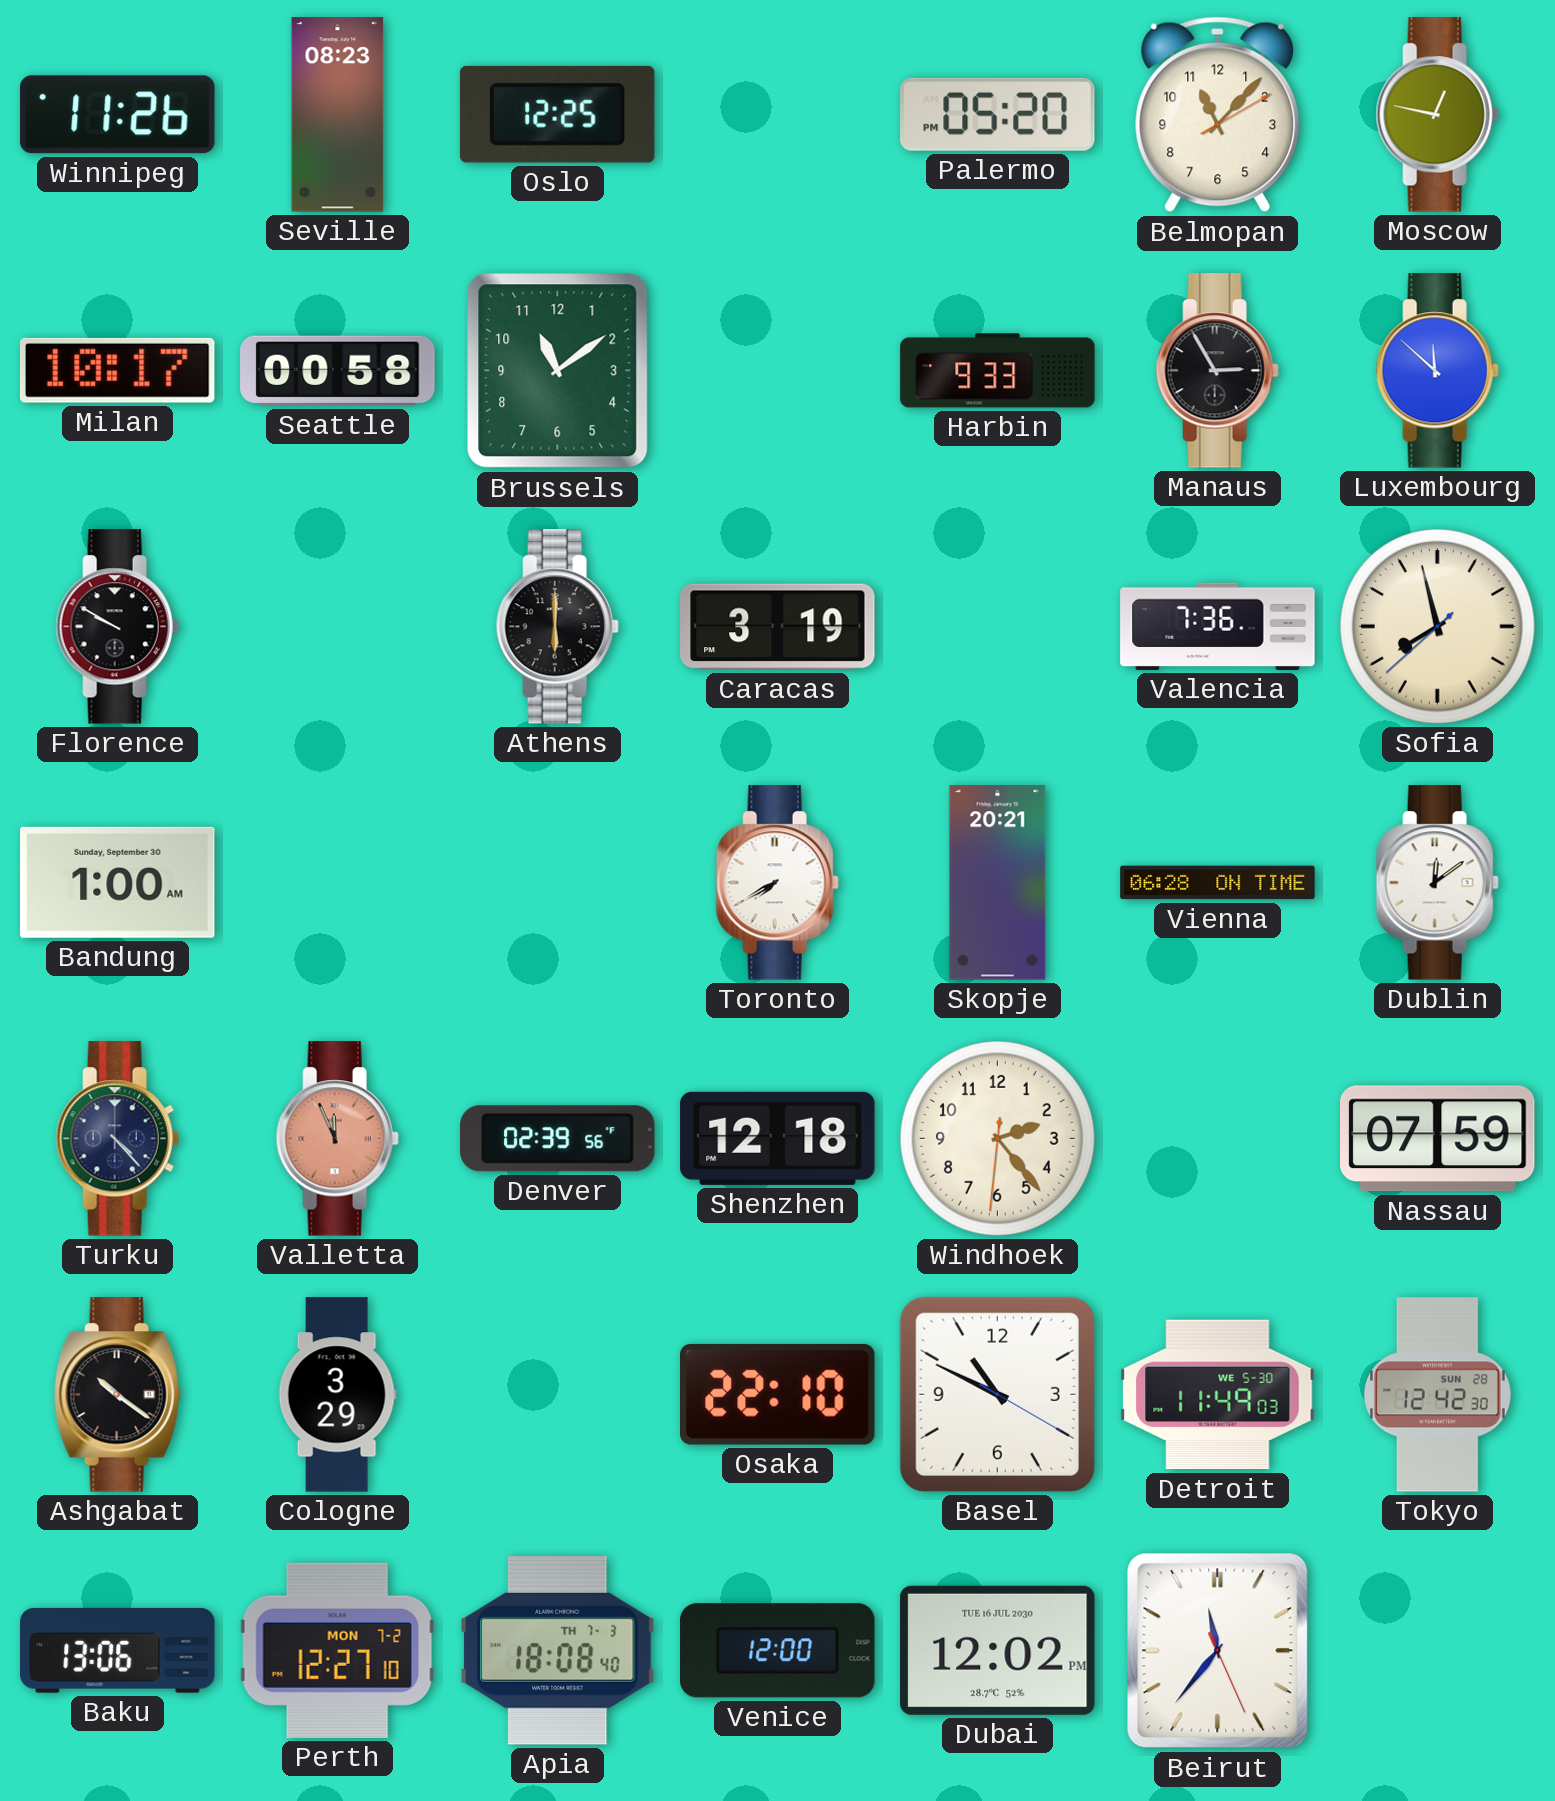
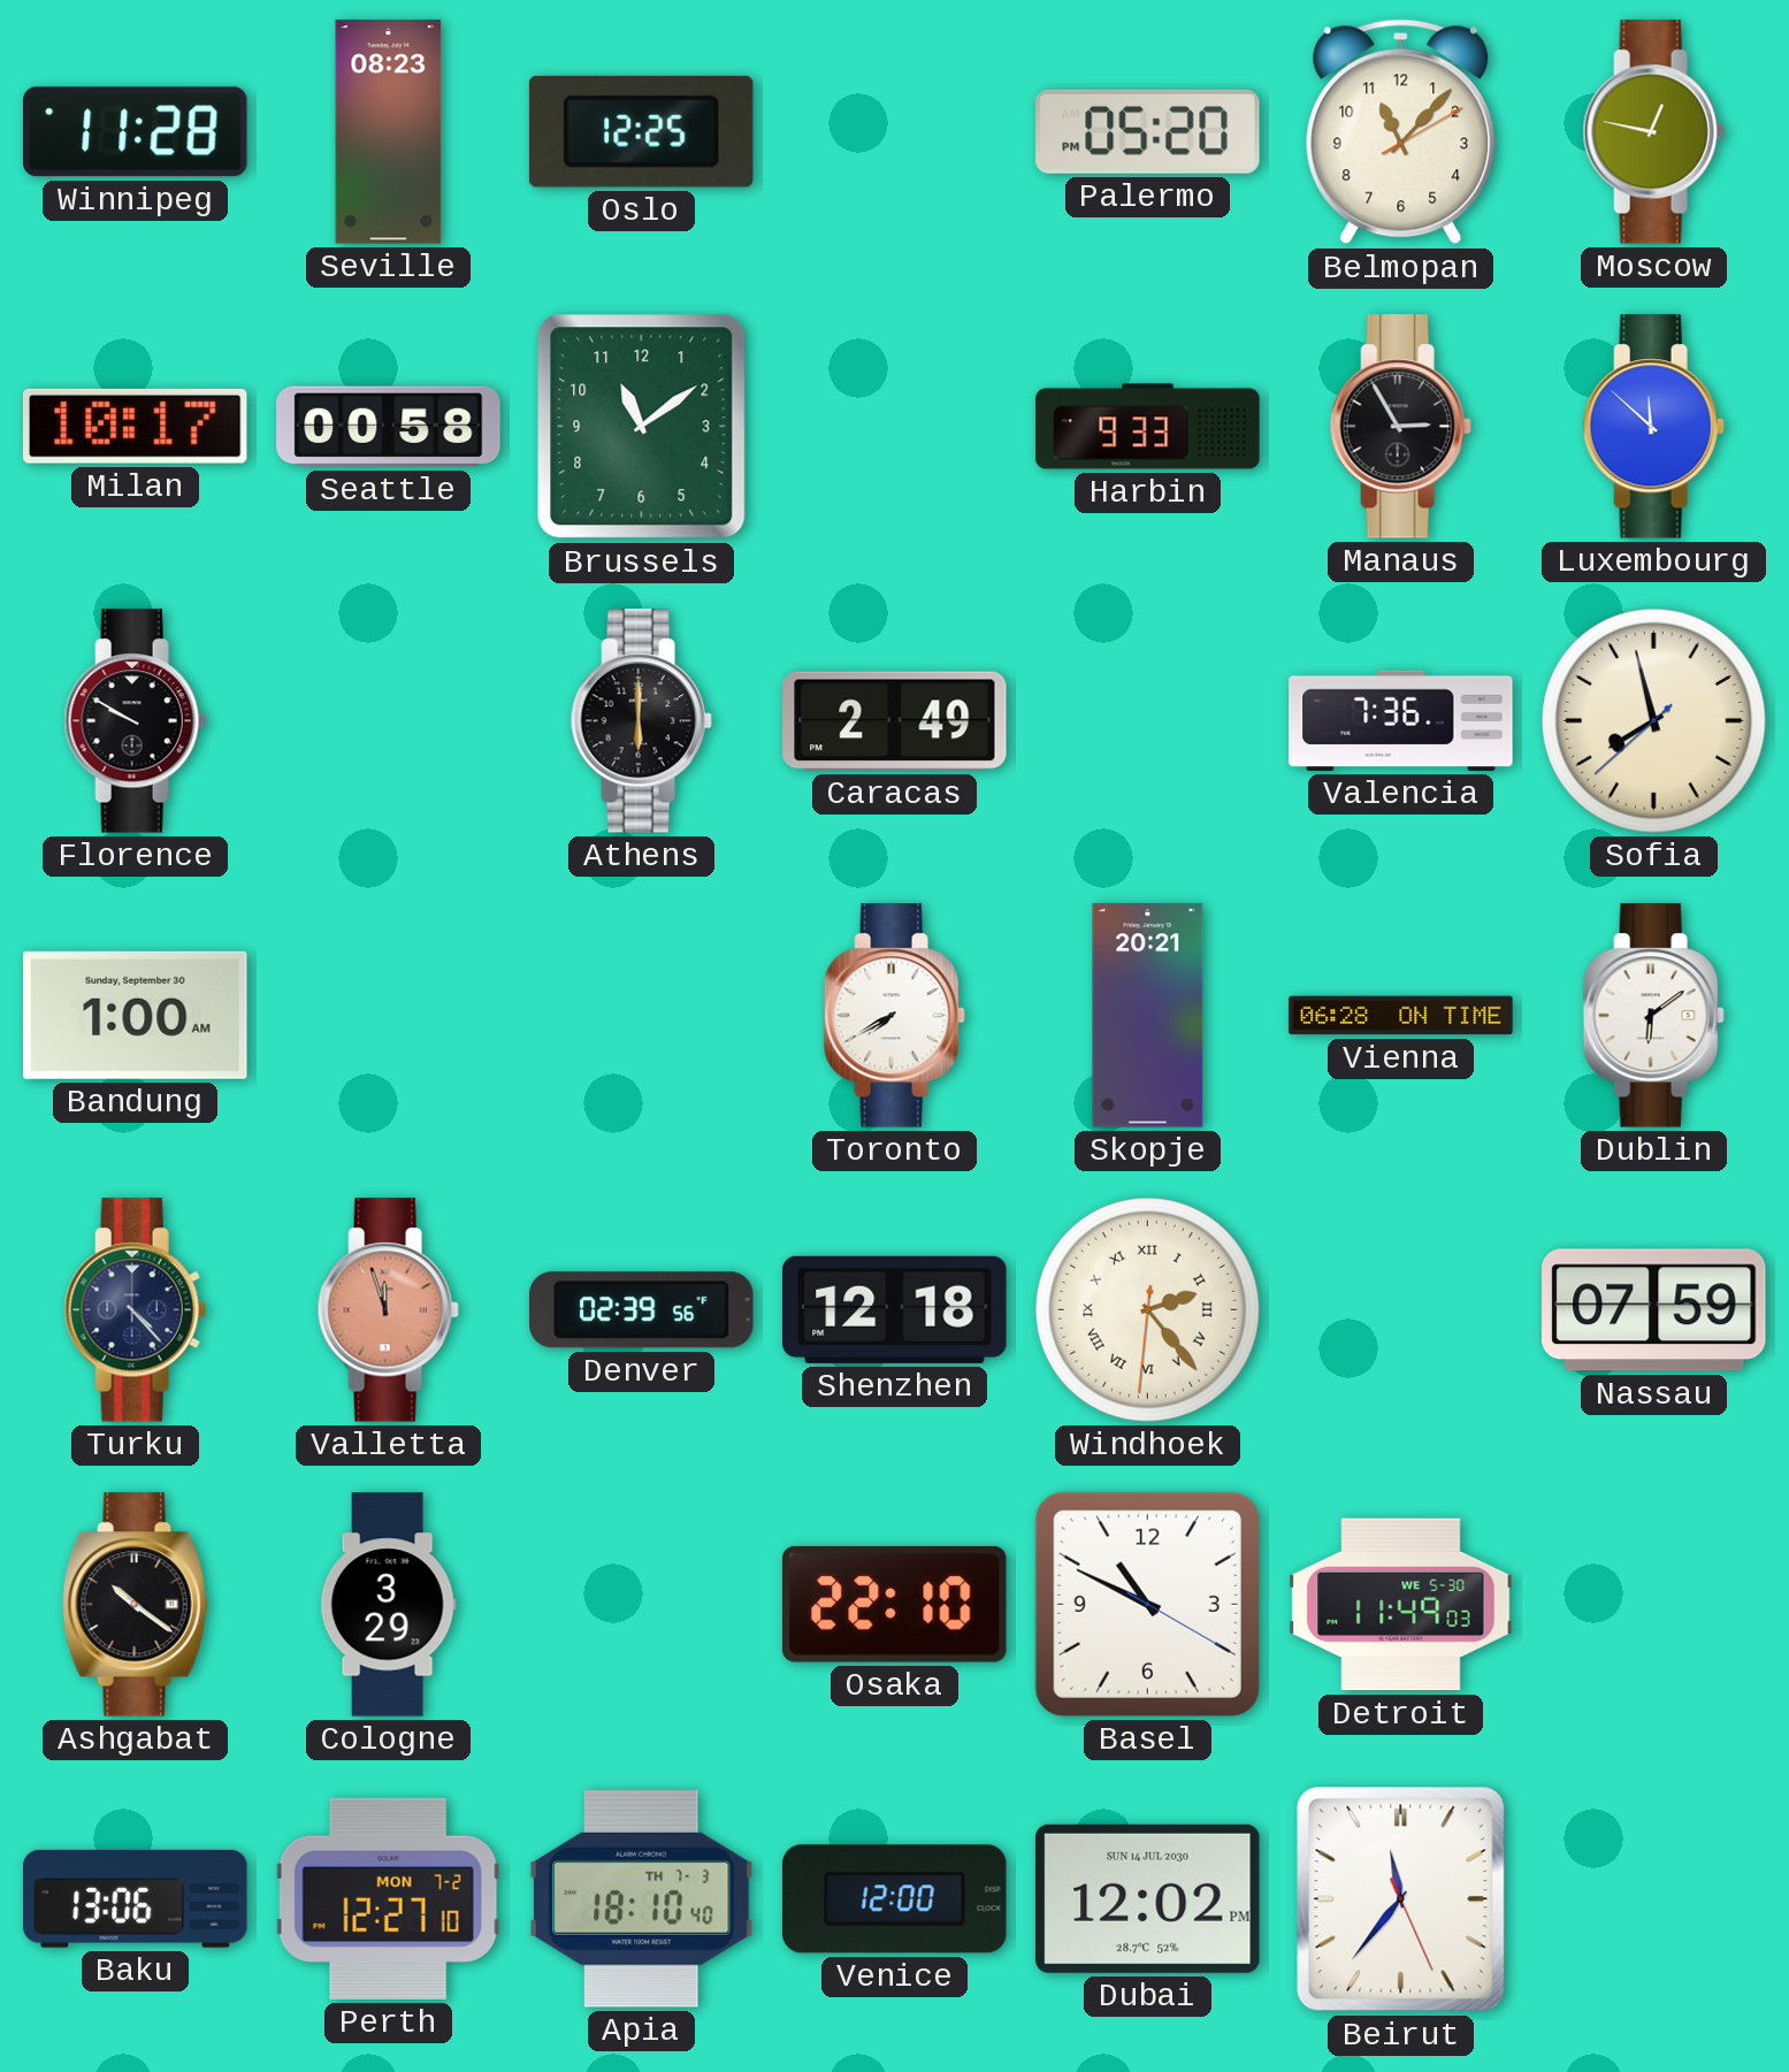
Winnipeg: 11:26 -> 11:28
Caracas: 3:19 -> 2:49
Dublin: 12:09 -> 6:09
Valletta: 11:56 -> 11:57
Windhoek numerals: Arabic -> Roman
Tokyo: 12:42 -> none
Apia: 18:08 -> 18:10
Dubai date: TUE 16 JUL 2030 -> SUN 14 JUL 2030
